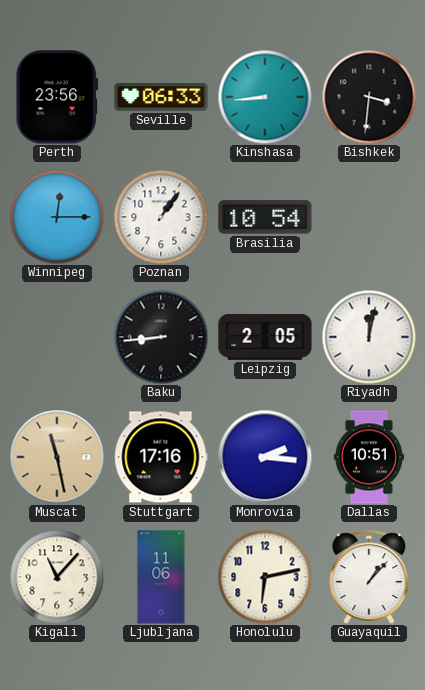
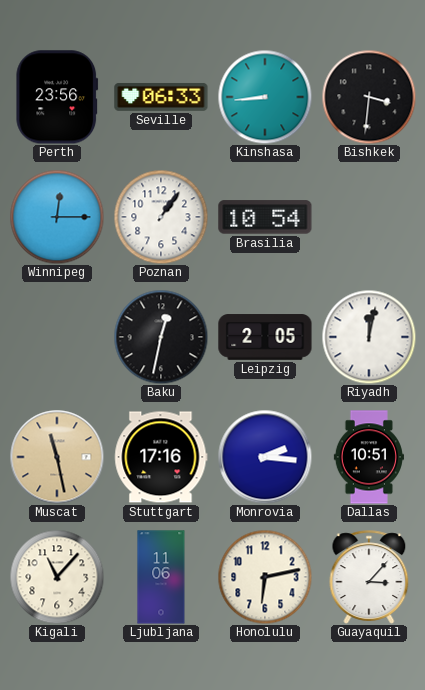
Baku: 8:44 -> 12:32
Guayaquil: 1:07 -> 3:07
